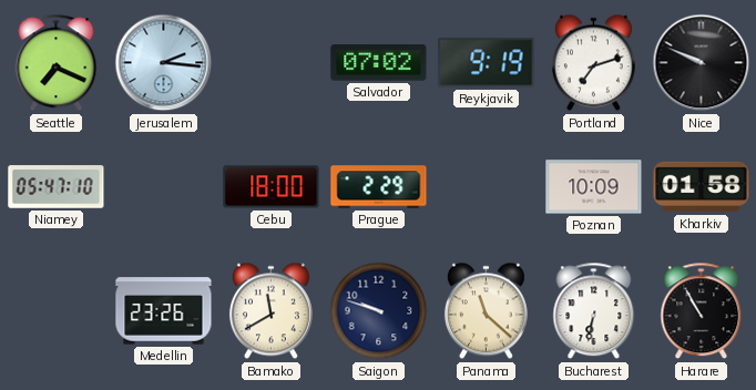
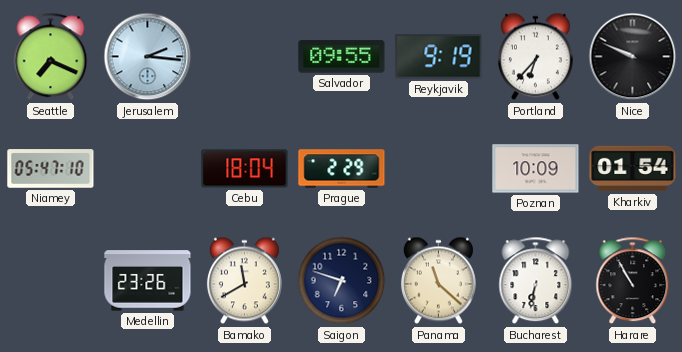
Salvador: 07:02 -> 09:55
Portland: 7:12 -> 6:37
Cebu: 18:00 -> 18:04
Kharkiv: 01:58 -> 01:54
Saigon: 9:48 -> 6:48
